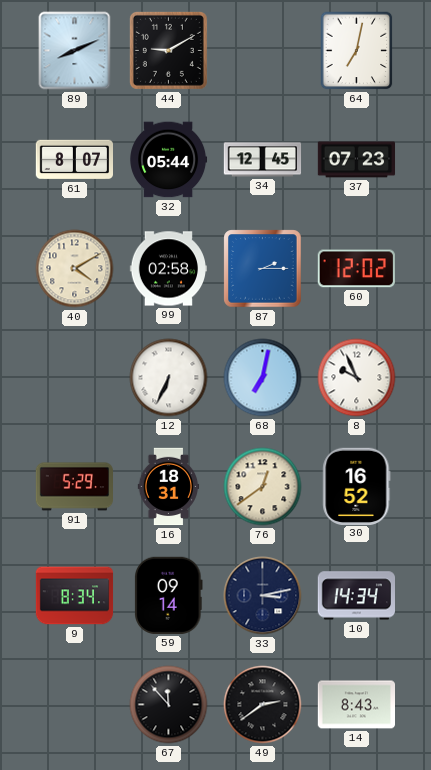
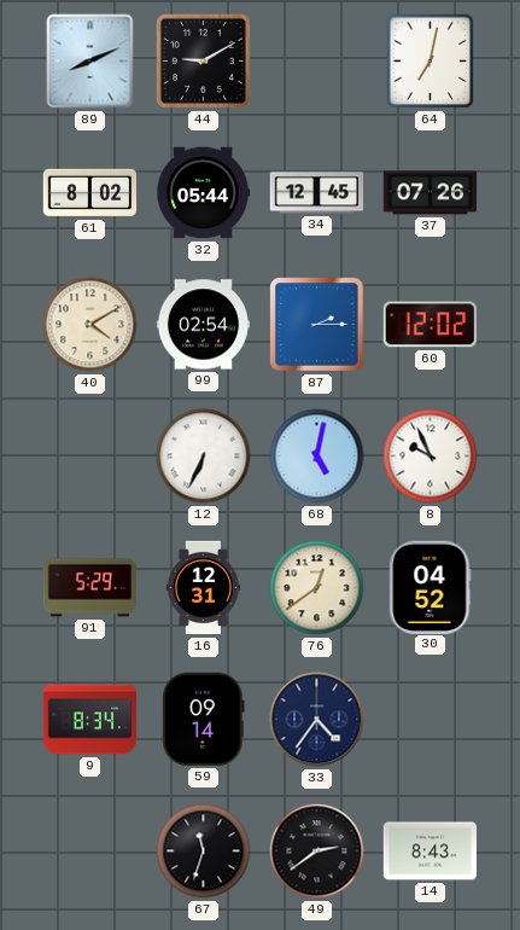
61: 8:07 -> 8:02
37: 07:23 -> 07:26
99: 02:58 -> 02:54
68: 7:02 -> 5:02
16: 18:31 -> 12:31
30: 16:52 -> 04:52
33: 3:13 -> 4:36
10: 14:34 -> none
67: 11:53 -> 11:33
